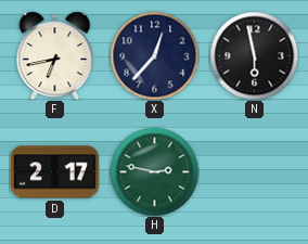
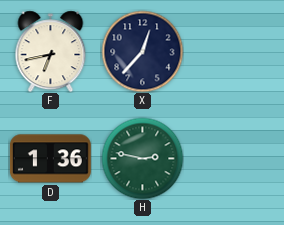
N: 5:58 -> none
D: 2:17 -> 1:36
